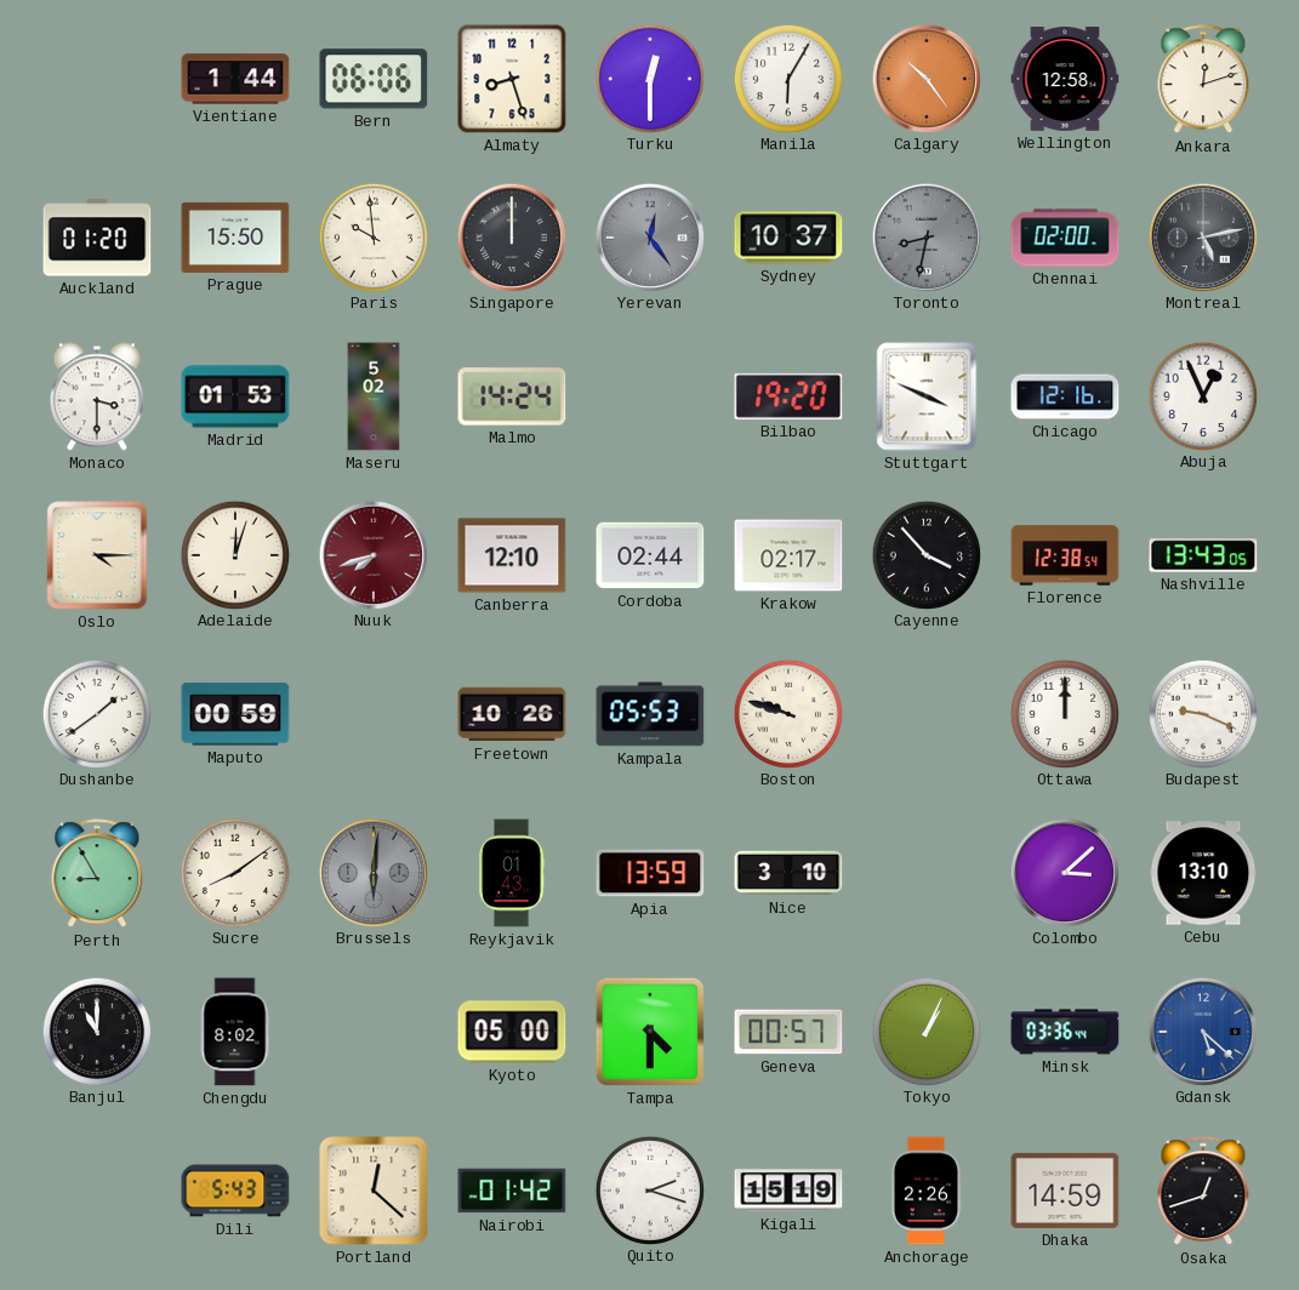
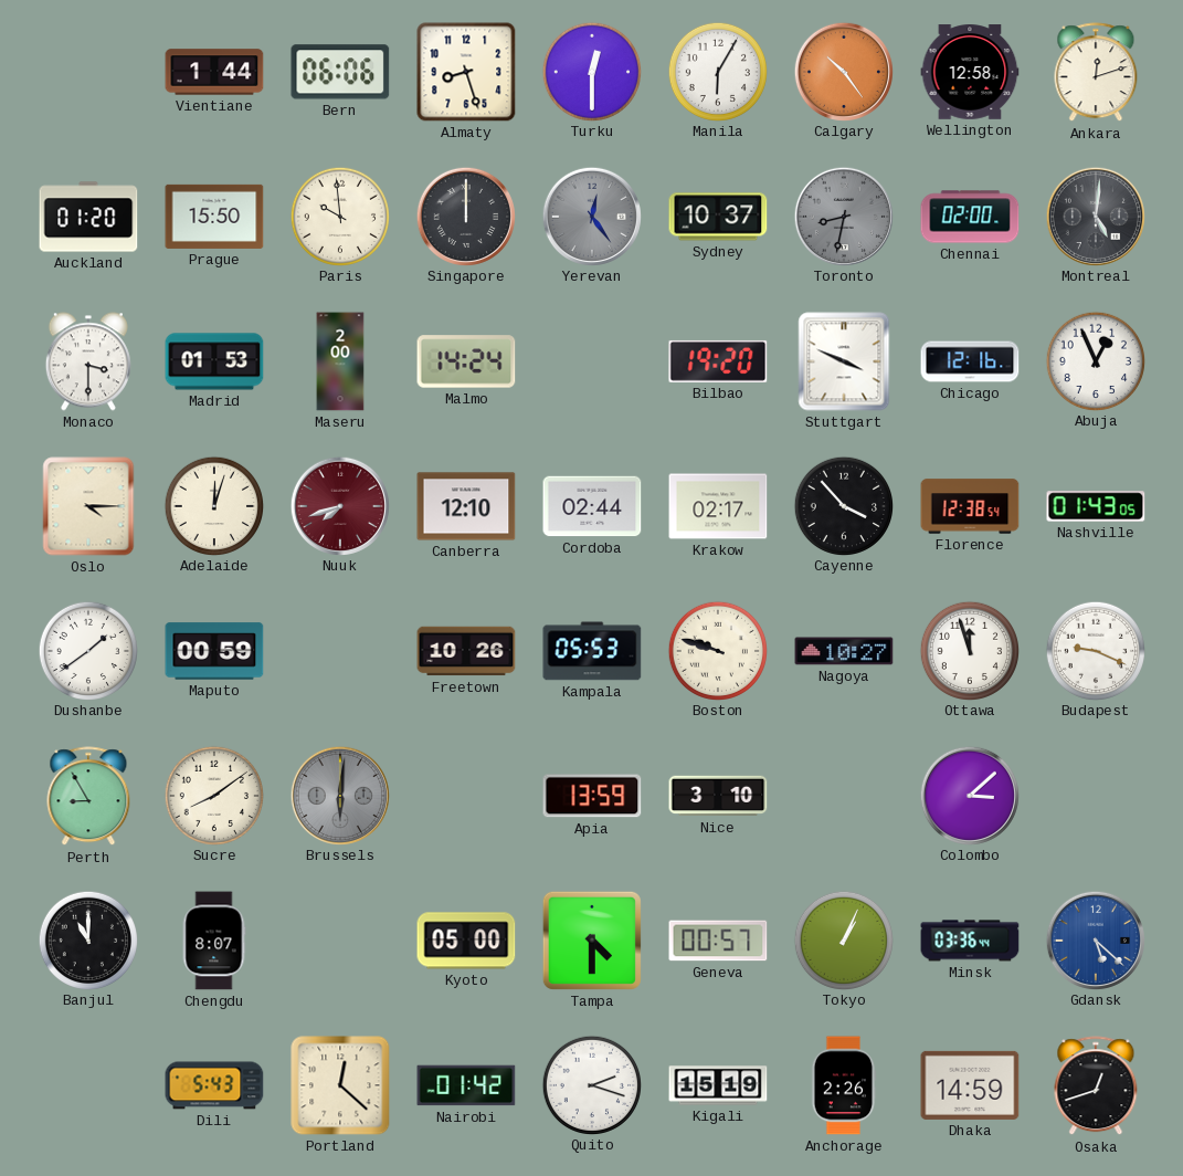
Montreal: 5:13 -> 5:01
Maseru: 5:02 -> 2:00
Nashville: 13:43 -> 01:43
Nagoya: none -> 10:27
Ottawa: 12:00 -> 11:57
Reykjavik: 01:43 -> none
Cebu: 13:10 -> none
Chengdu: 8:02 -> 8:07
